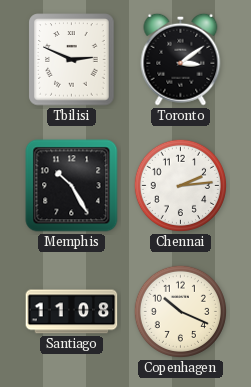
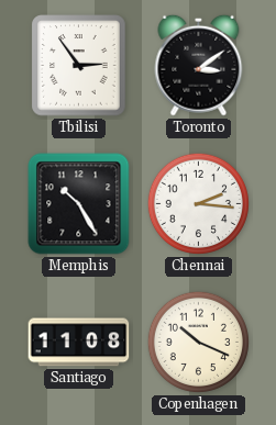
Tbilisi: 2:49 -> 2:54
Chennai: 2:14 -> 2:16
